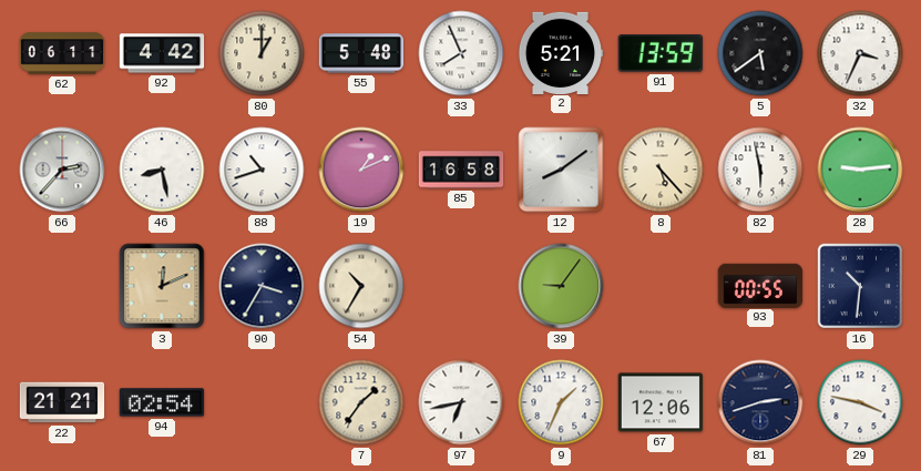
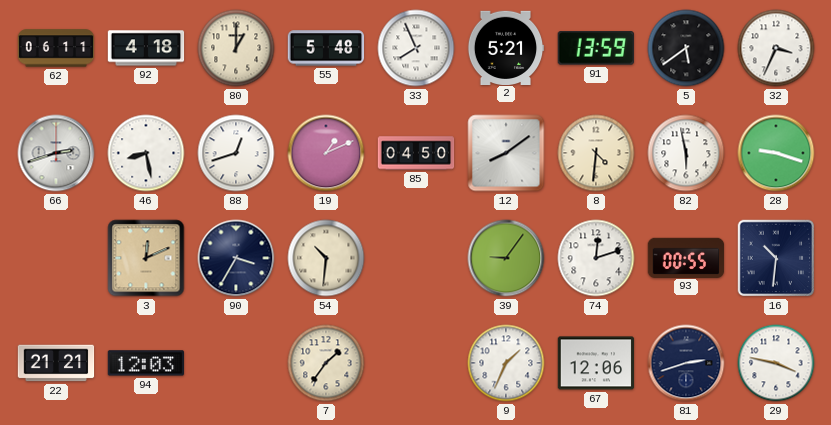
92: 4:42 -> 4:18
66: 2:37 -> 2:42
88: 10:42 -> 12:42
85: 16:58 -> 04:50
8: 5:23 -> 4:31
28: 9:14 -> 9:18
54: 10:35 -> 10:31
74: none -> 12:12
94: 02:54 -> 12:03
97: 6:43 -> none
